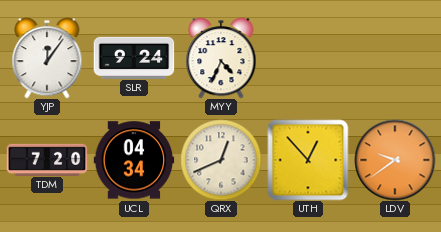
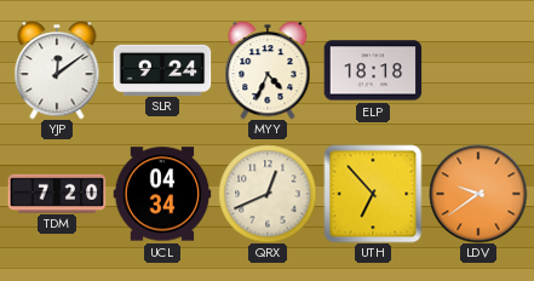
YJP: 12:06 -> 12:09
ELP: none -> 18:18
UTH: 12:53 -> 6:53
